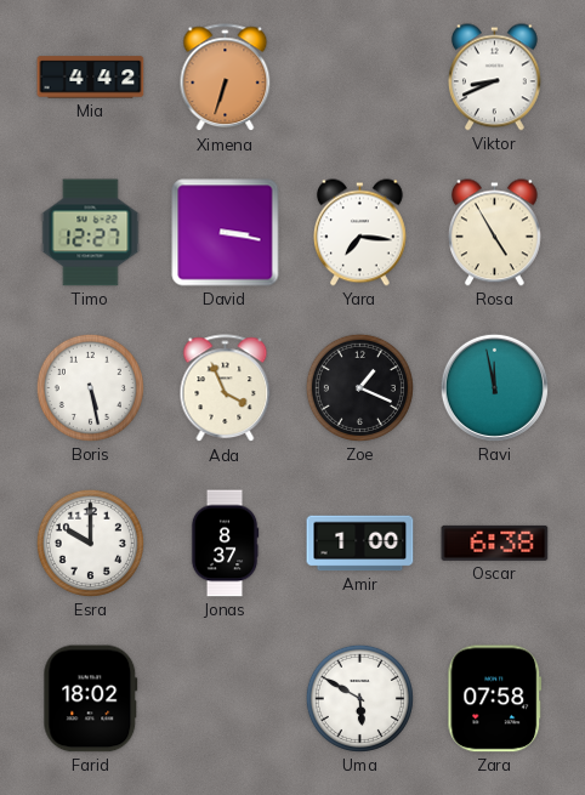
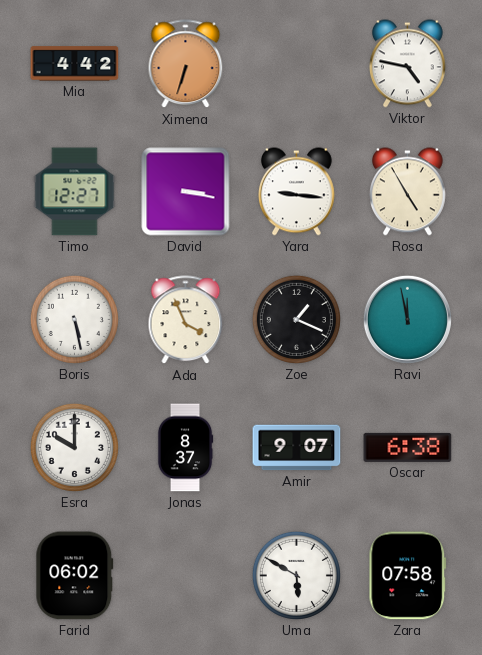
Viktor: 8:41 -> 4:47
Yara: 7:16 -> 9:16
Amir: 1:00 -> 9:07
Farid: 18:02 -> 06:02
